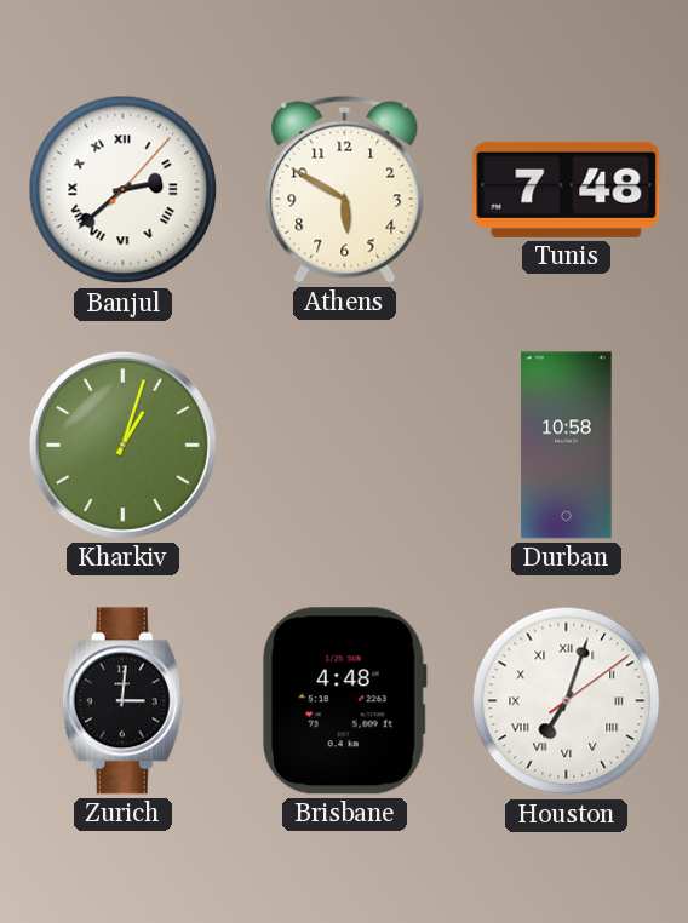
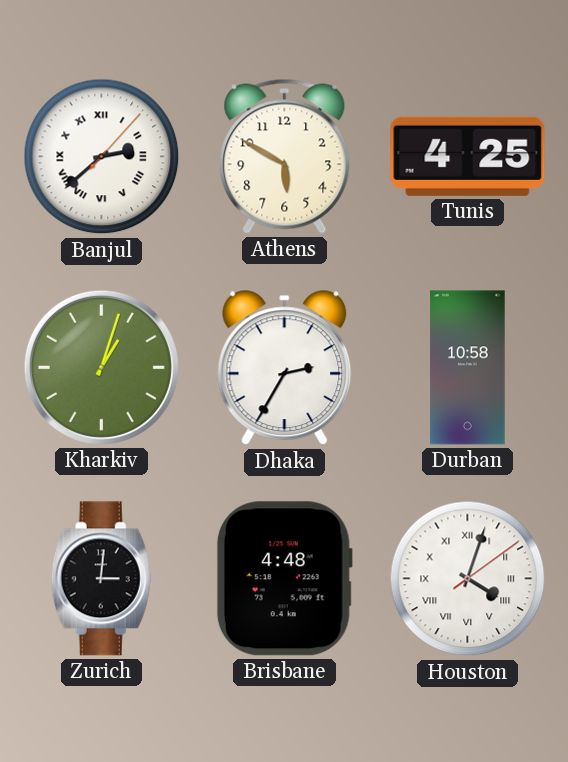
Tunis: 7:48 -> 4:25
Dhaka: none -> 2:35
Houston: 7:03 -> 4:03
